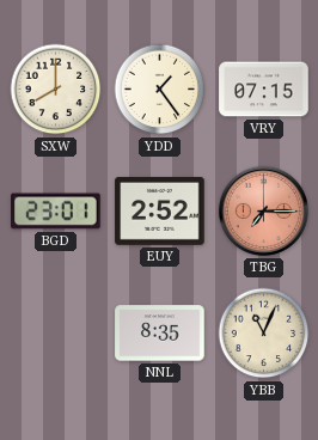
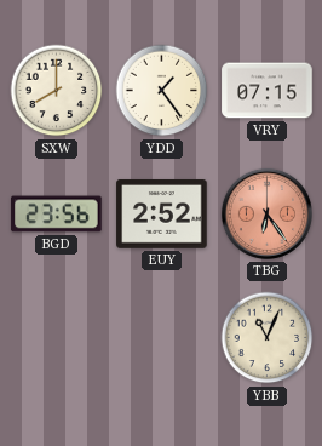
BGD: 23:01 -> 23:56
TBG: 7:15 -> 6:24
NNL: 8:35 -> none
